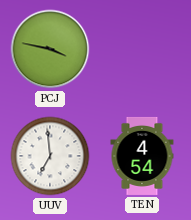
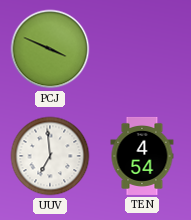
PCJ: 3:47 -> 3:49
